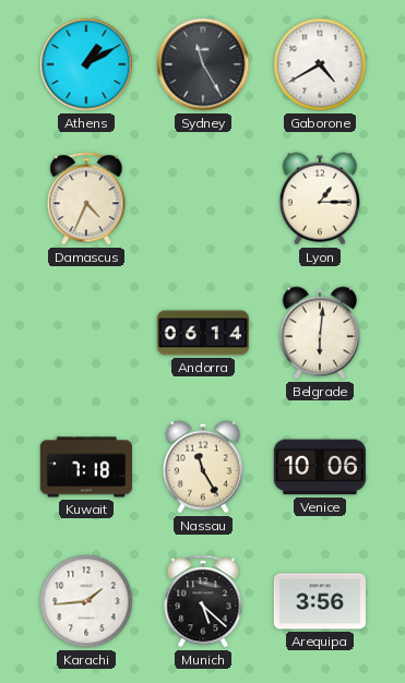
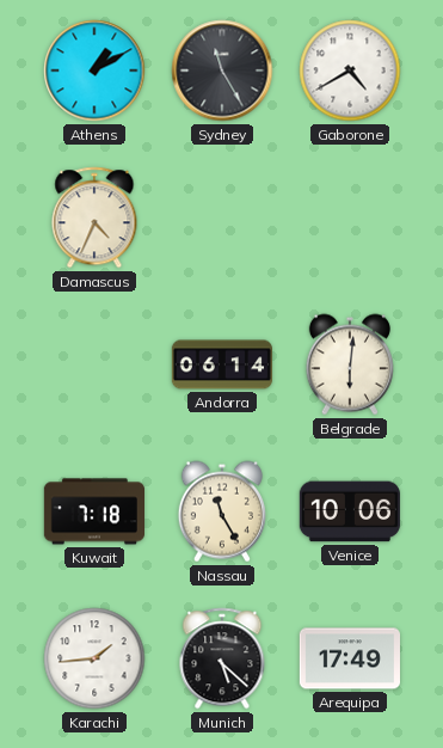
Lyon: 1:15 -> none
Arequipa: 3:56 -> 17:49
